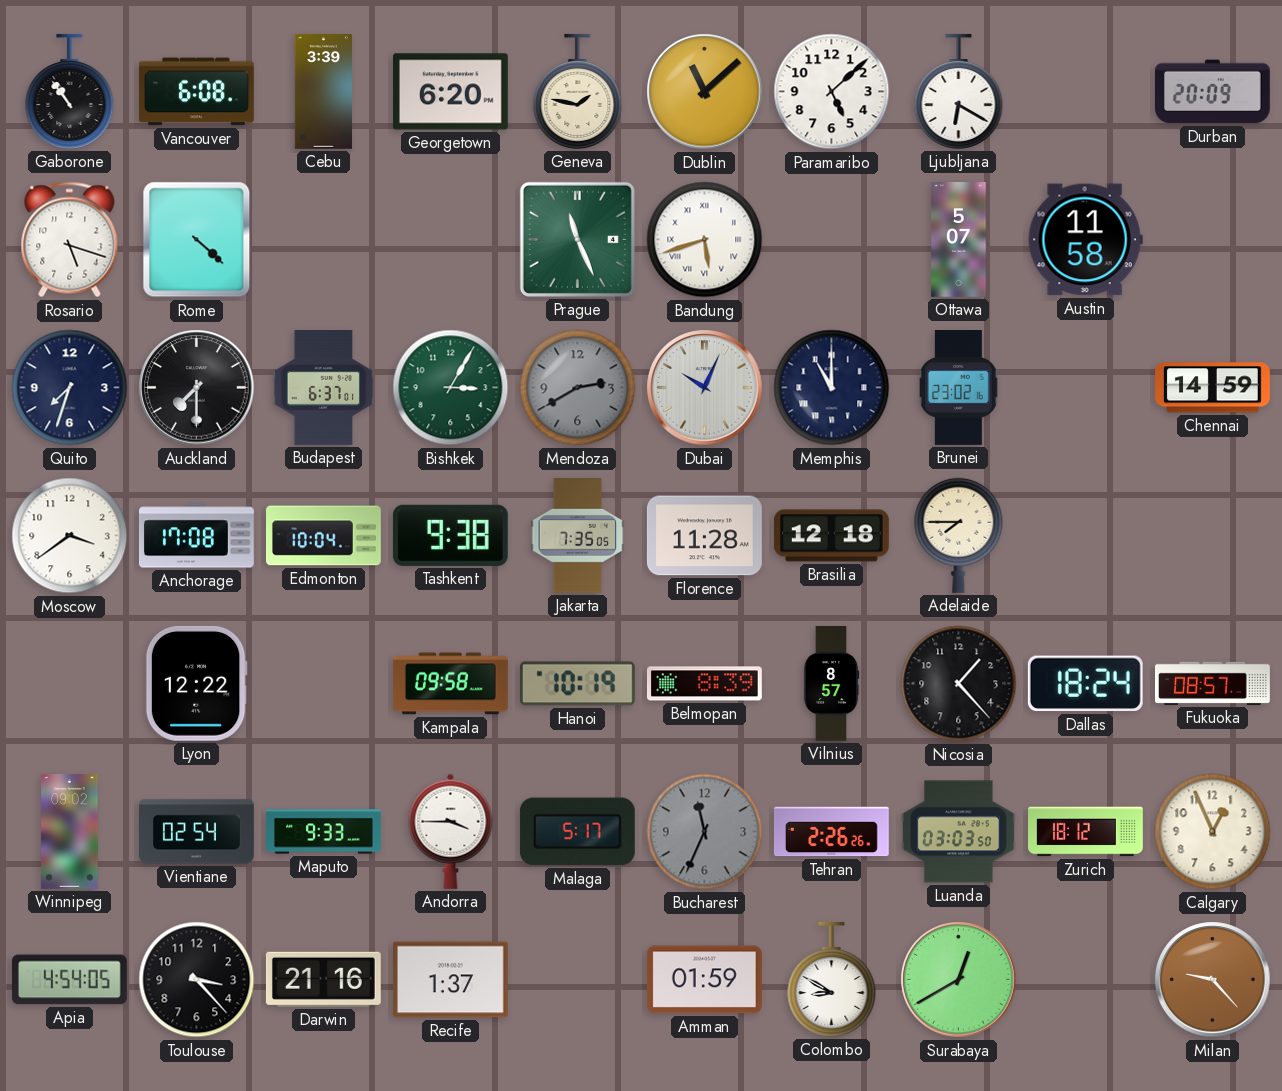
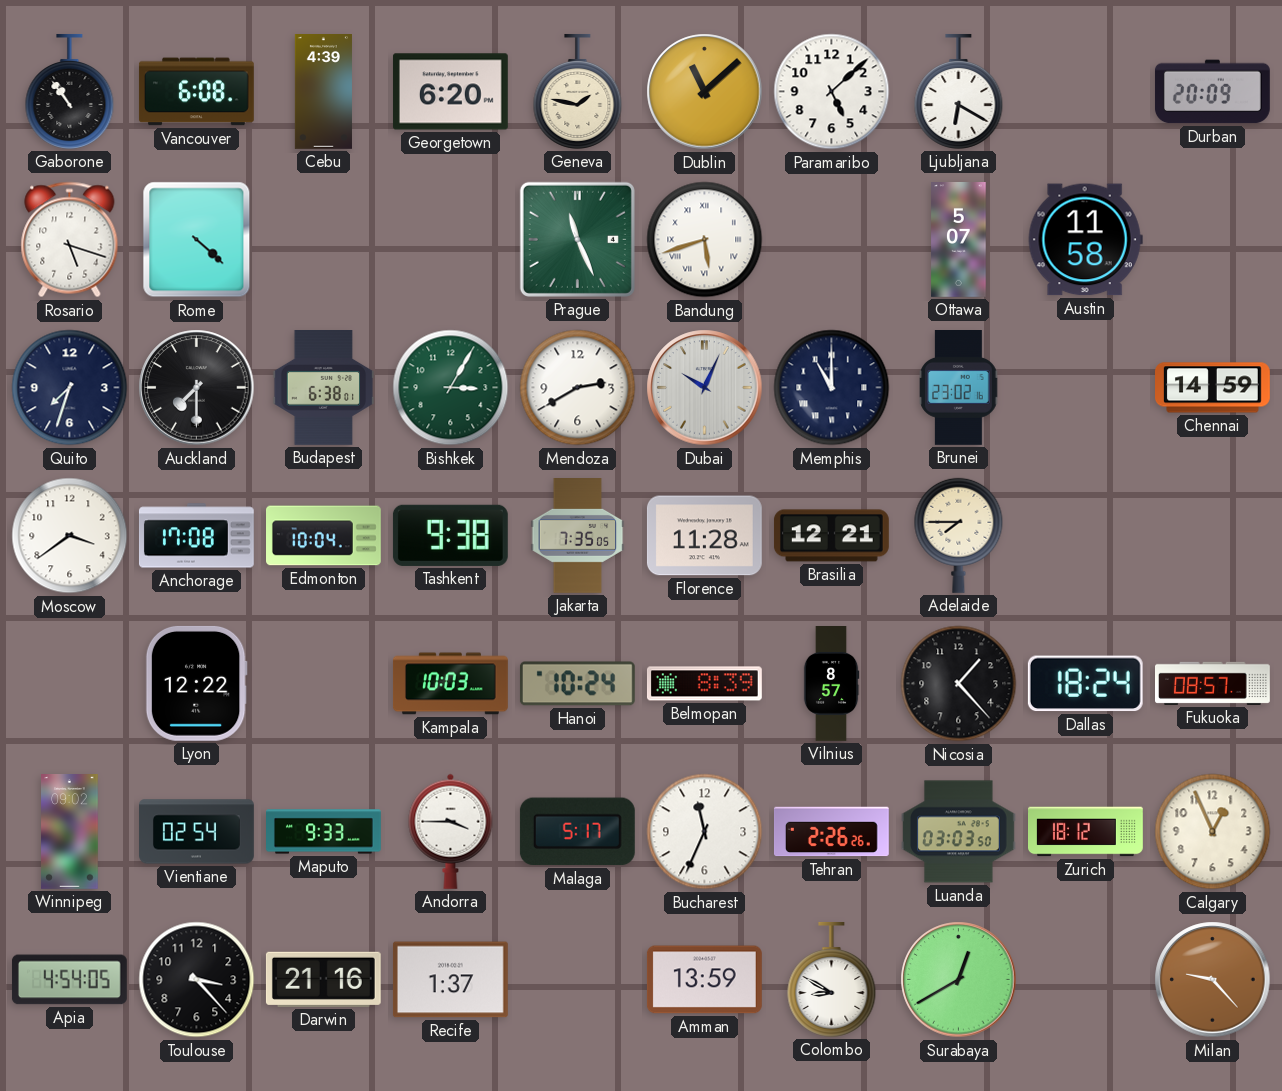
Cebu: 3:39 -> 4:39
Budapest: 6:37 -> 6:38
Mendoza dial: grey -> white
Brasilia: 12:18 -> 12:21
Kampala: 09:58 -> 10:03
Hanoi: 10:19 -> 10:24
Bucharest dial: grey -> white
Amman: 01:59 -> 13:59
